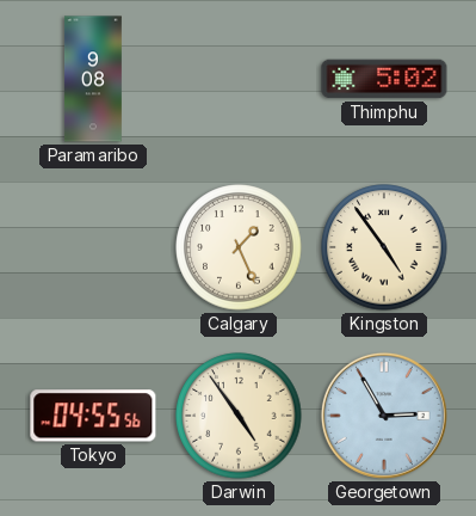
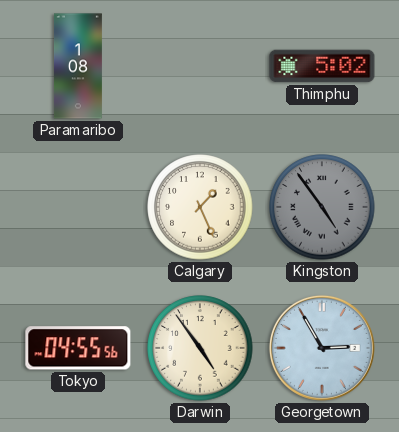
Paramaribo: 9:08 -> 1:08
Kingston dial: cream -> grey
